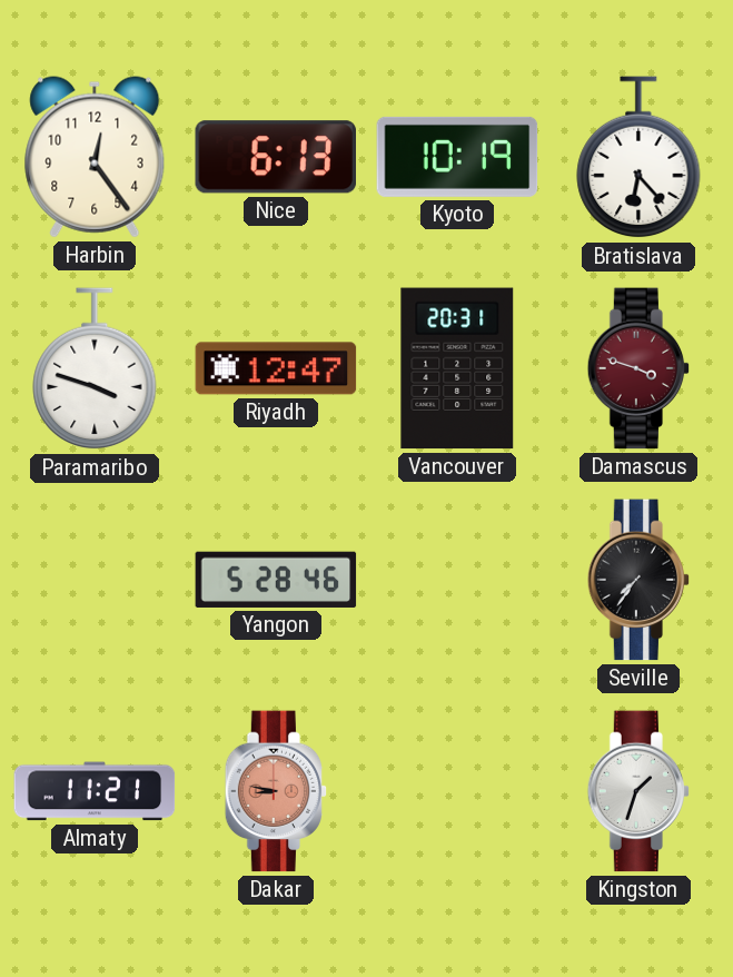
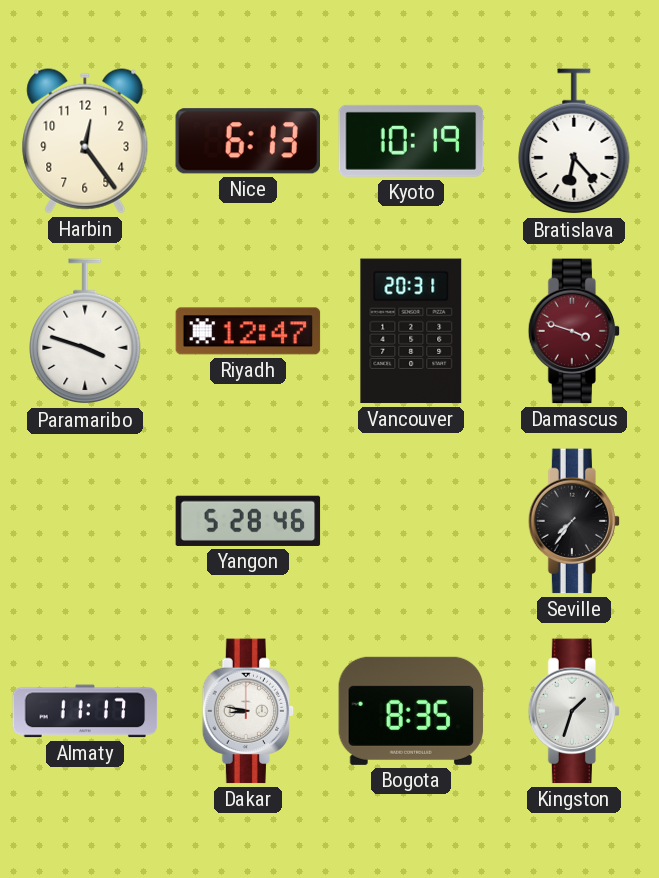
Almaty: 11:21 -> 11:17
Dakar dial: salmon -> white
Bogota: none -> 8:35
